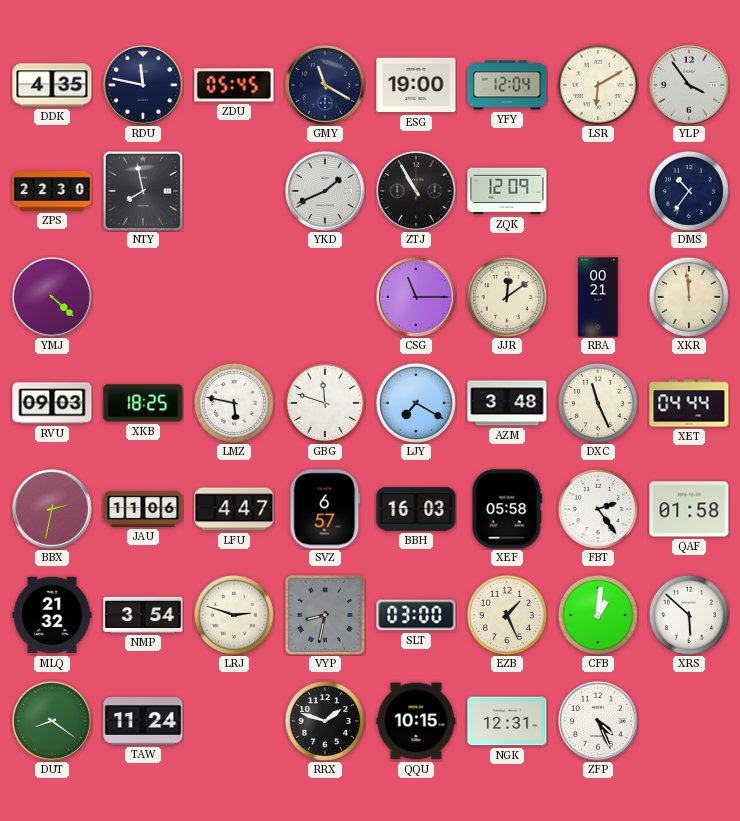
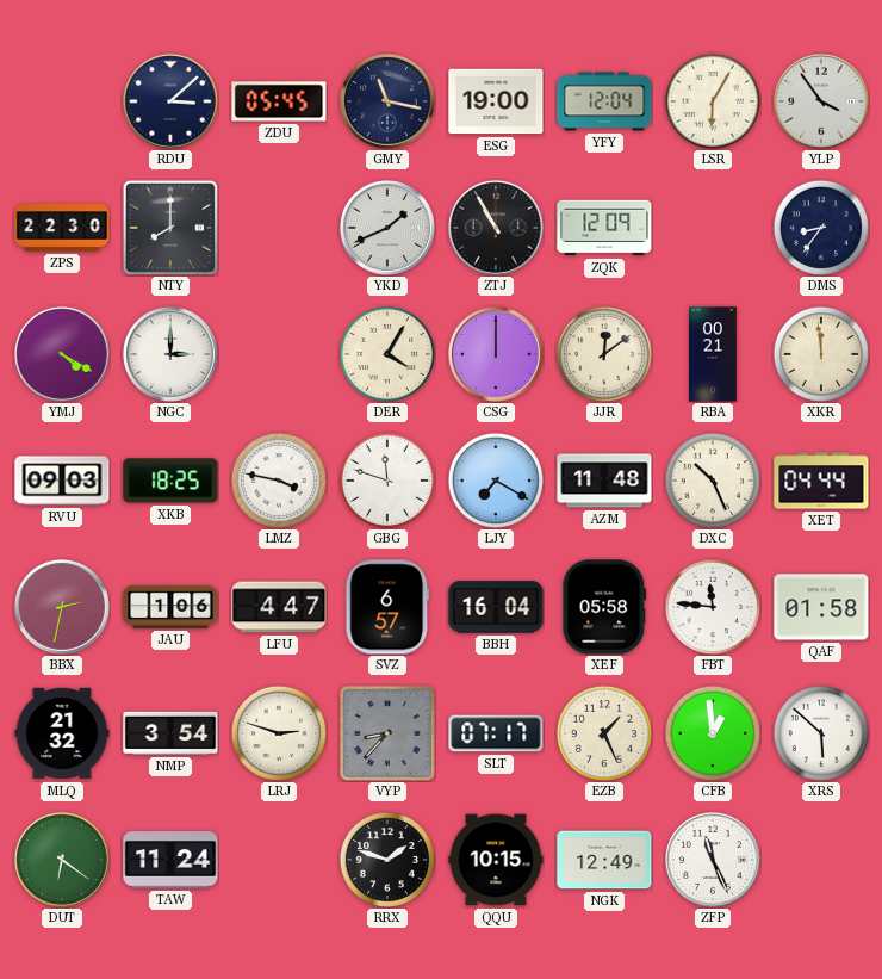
DDK: 4:35 -> none
RDU: 11:47 -> 3:08
GMY: 11:20 -> 11:17
LSR: 6:10 -> 6:05
NTY: 7:58 -> 8:00
DMS: 10:36 -> 8:36
YMJ: 4:22 -> 4:20
NGC: none -> 3:00
DER: none -> 4:05
CSG: 11:15 -> 12:00
LMZ: 5:47 -> 3:47
AZM: 3:48 -> 11:48
DXC: 11:26 -> 10:26
JAU: 11:06 -> 1:06
BBH: 16:03 -> 16:04
FBT: 2:24 -> 11:46
VYP: 8:32 -> 8:37
SLT: 03:00 -> 07:17
CFB: 1:01 -> 12:59
DUT: 8:21 -> 6:21
NGK: 12:31 -> 12:49
ZFP: 4:26 -> 11:26
